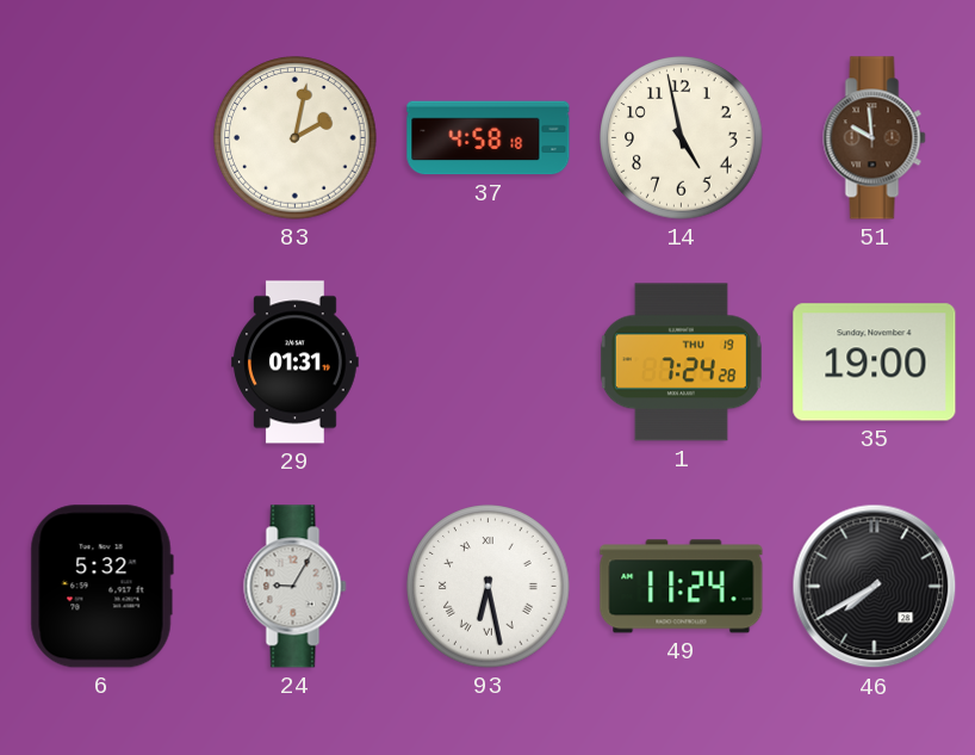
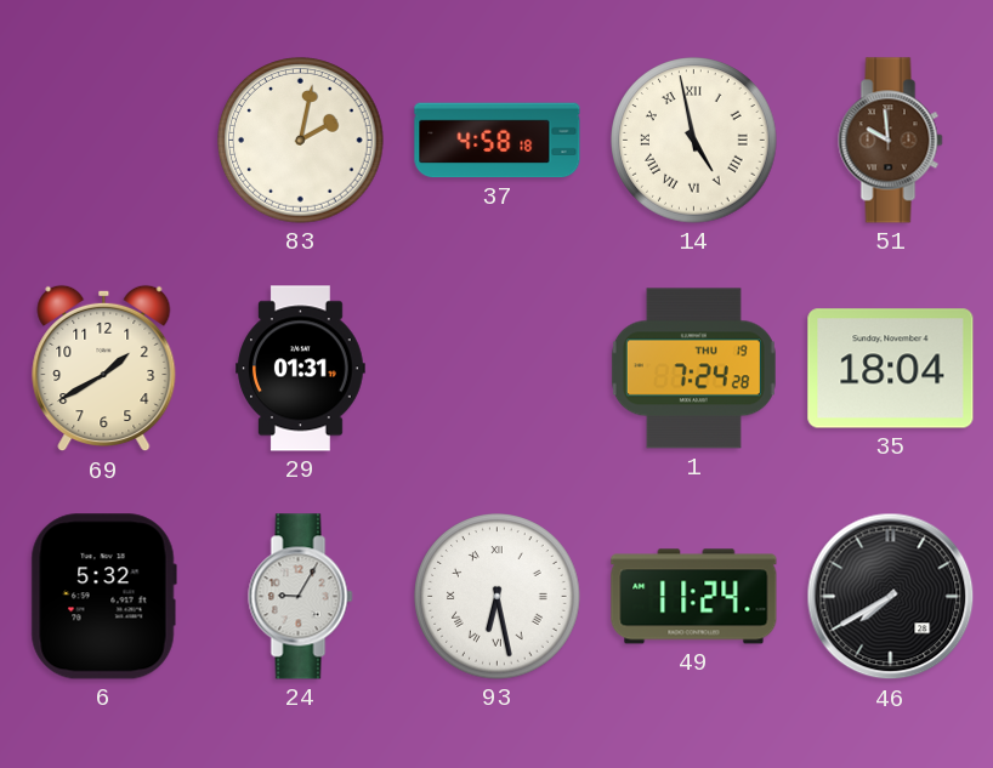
14 numerals: Arabic -> Roman
69: none -> 1:40
35: 19:00 -> 18:04
